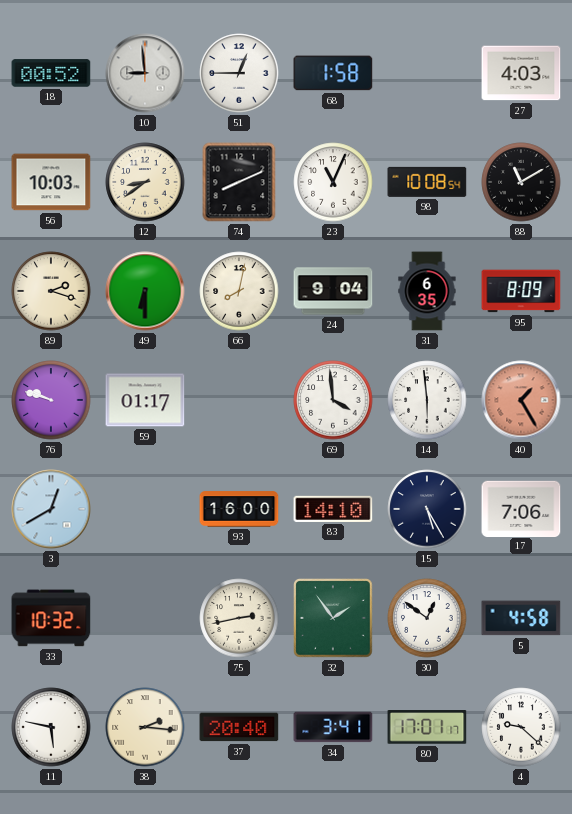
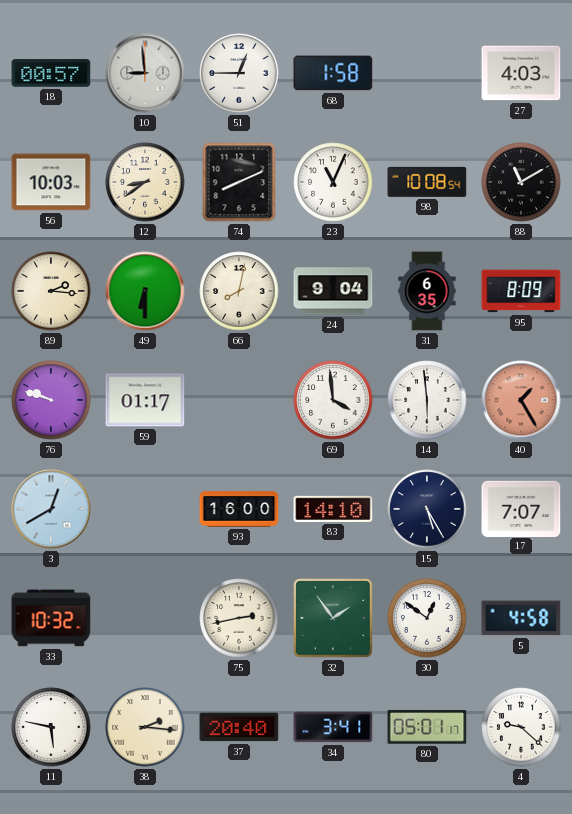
18: 00:52 -> 00:57
89: 2:18 -> 2:16
17: 7:06 -> 7:07
80: 17:01 -> 05:01
